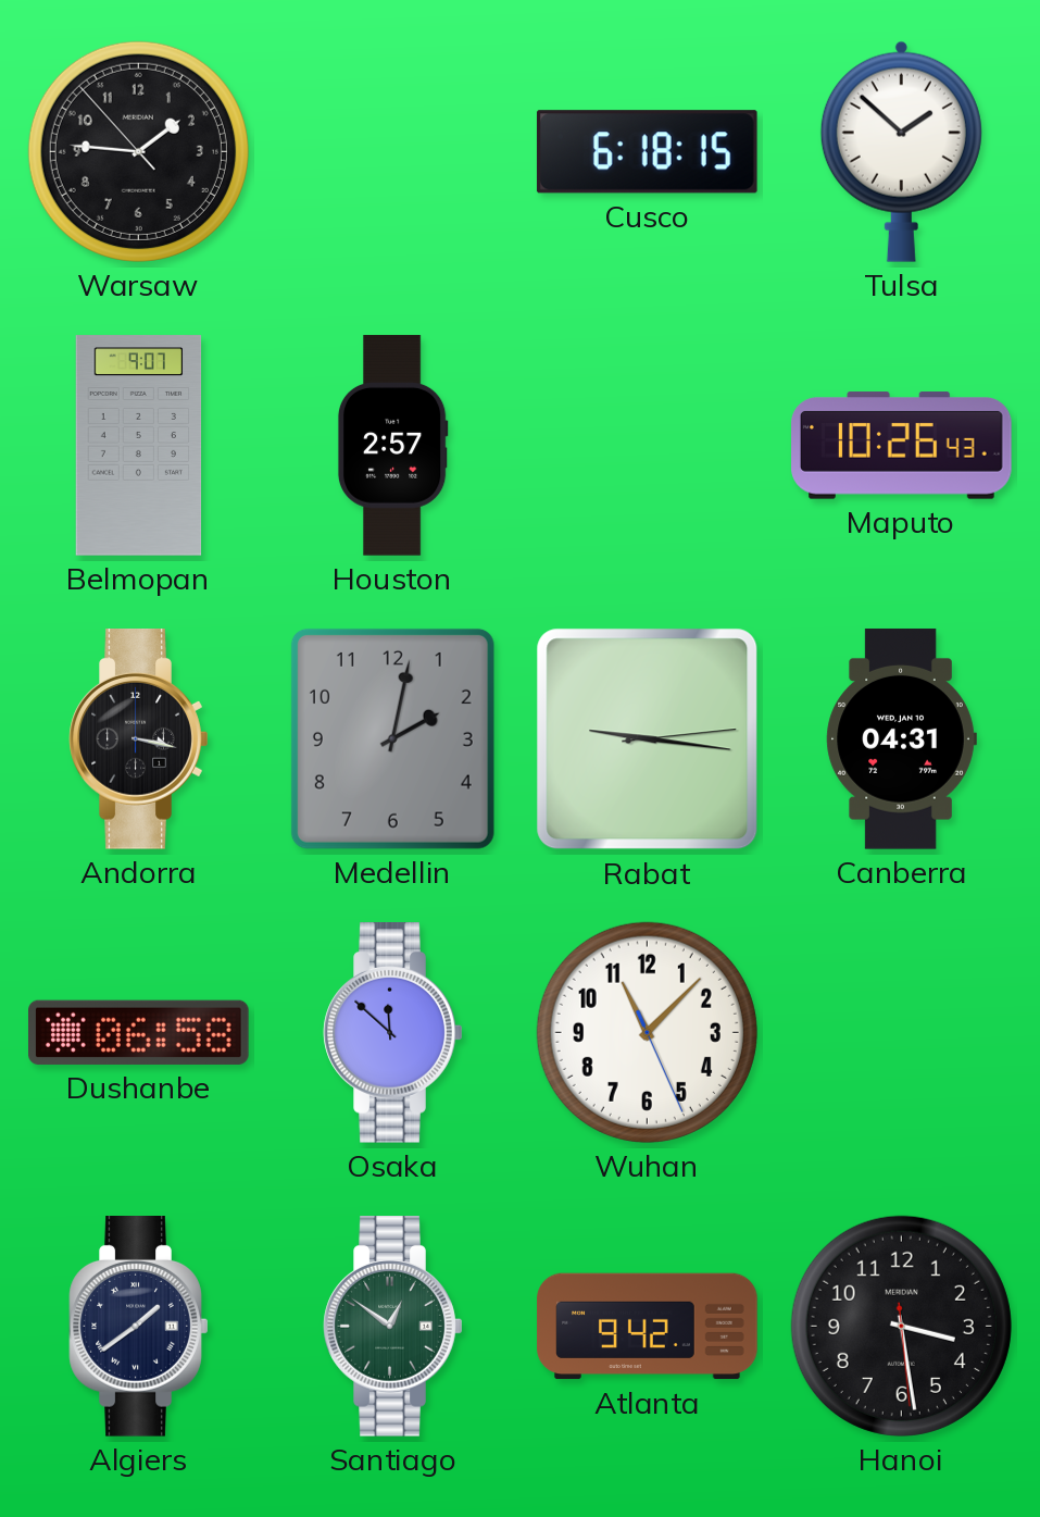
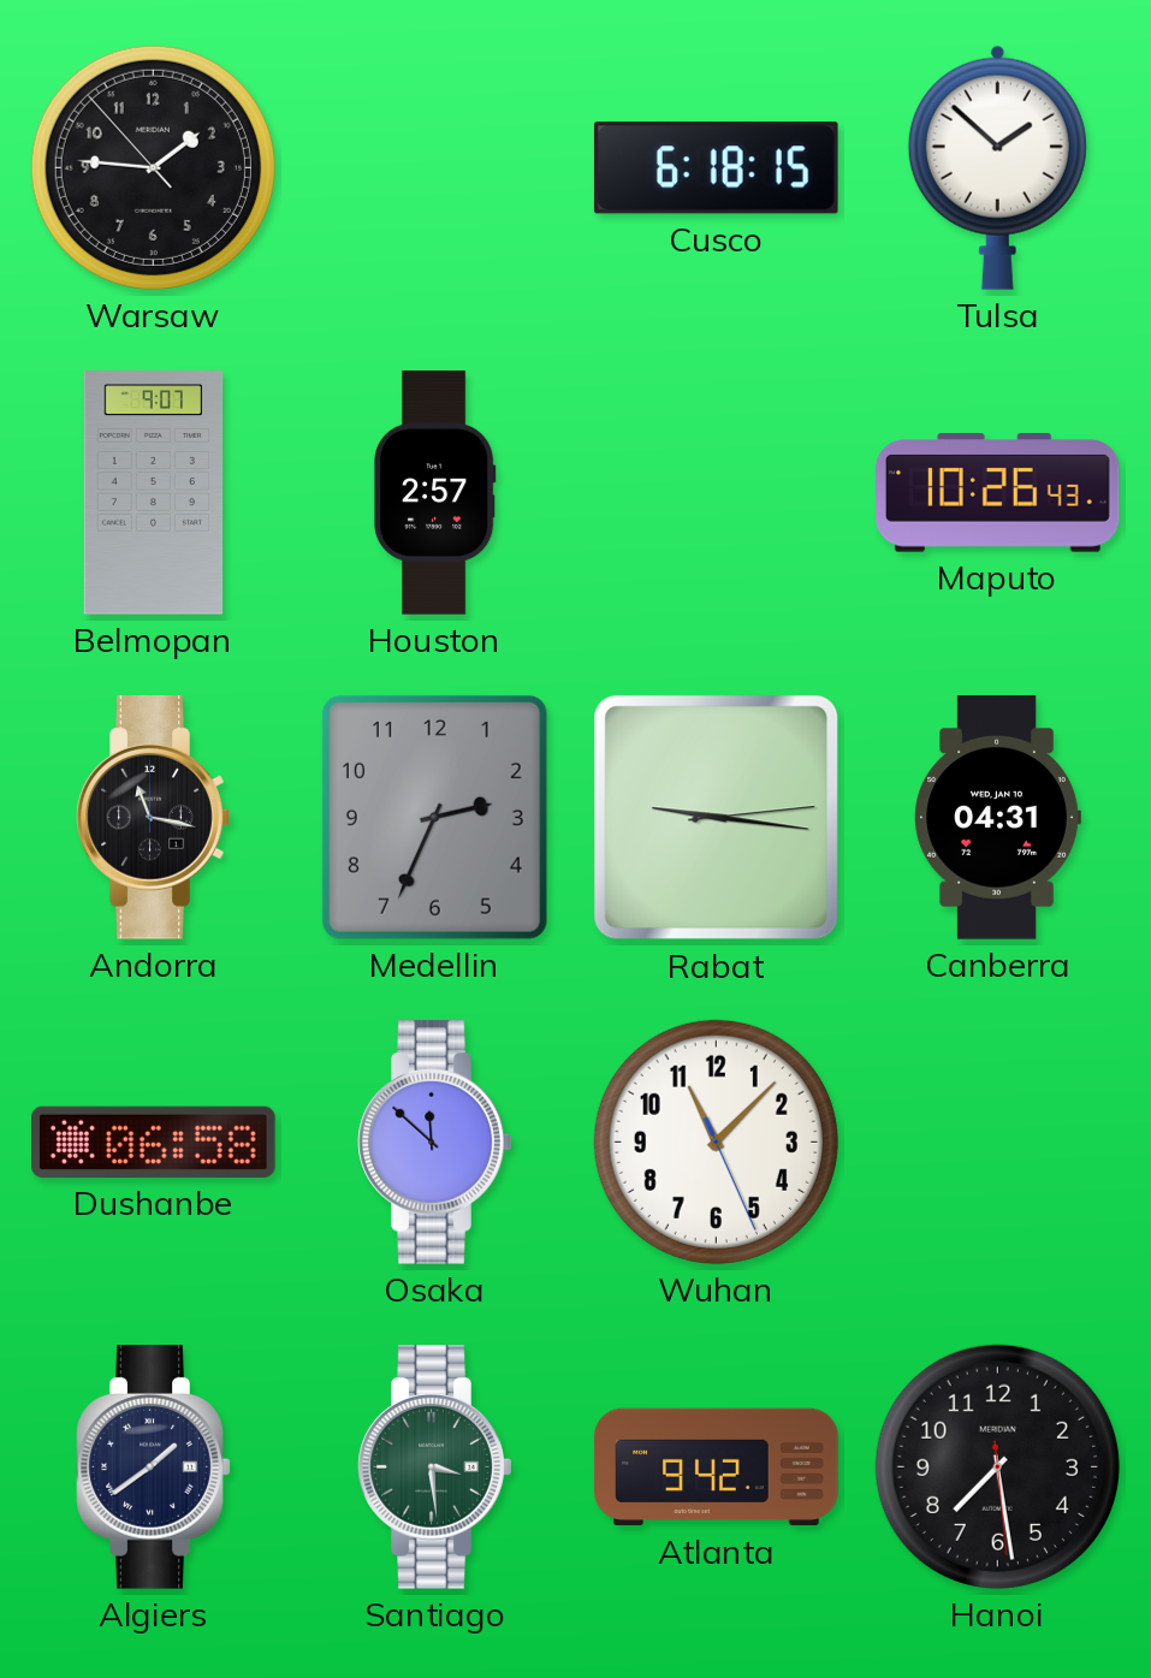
Andorra: 3:17 -> 11:17
Medellin: 2:02 -> 2:34
Santiago: 12:51 -> 3:29
Hanoi: 3:28 -> 7:28
